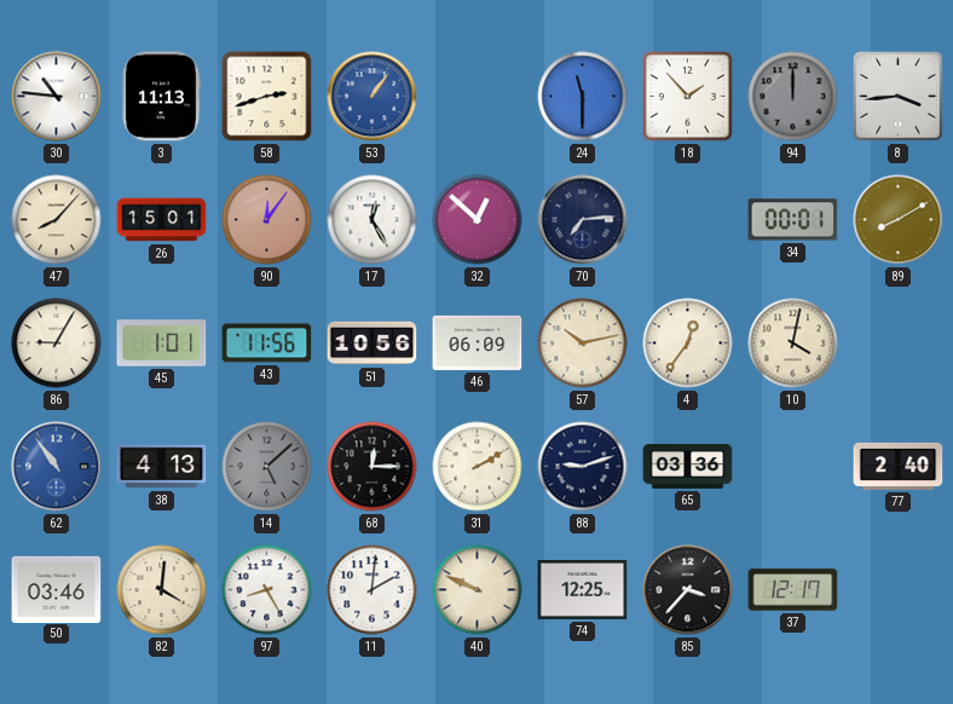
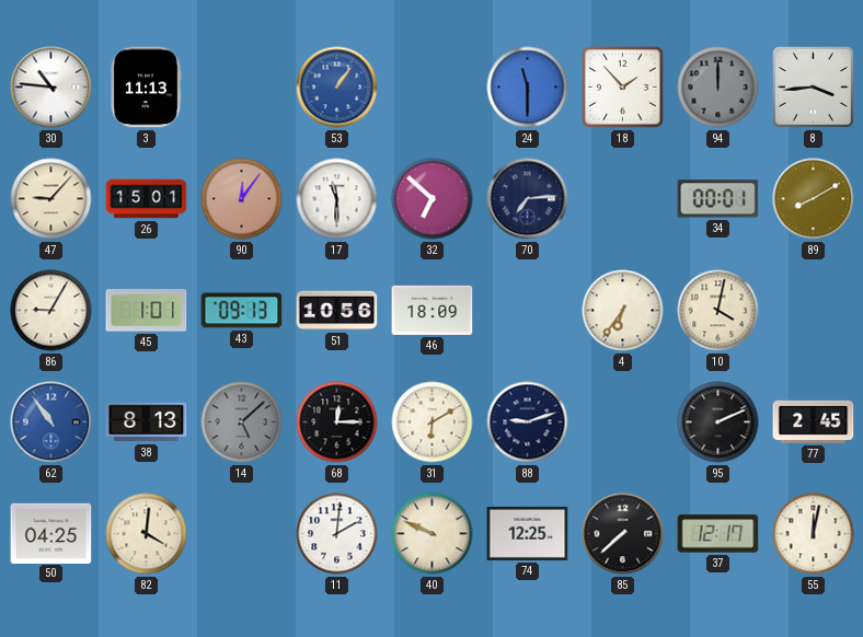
58: 2:42 -> none
47: 8:07 -> 9:07
17: 12:25 -> 11:30
32: 12:52 -> 6:52
43: 11:56 -> 09:13
46: 06:09 -> 18:09
57: 10:13 -> none
4: 12:36 -> 6:36
38: 4:13 -> 8:13
31: 2:10 -> 6:10
65: 03:36 -> none
95: none -> 2:11
77: 2:40 -> 2:45
50: 03:46 -> 04:25
97: 8:25 -> none
85: 3:37 -> 7:38
55: none -> 12:02
